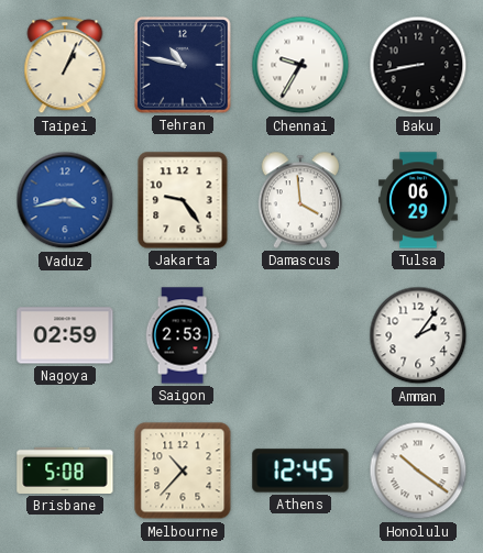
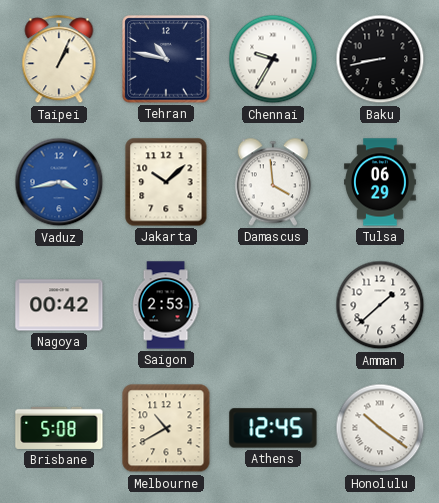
Jakarta: 9:24 -> 10:08
Nagoya: 02:59 -> 00:42
Amman: 2:06 -> 1:38
Melbourne: 10:37 -> 10:40
